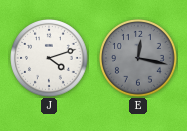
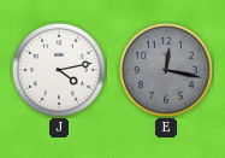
J: 4:12 -> 4:13
